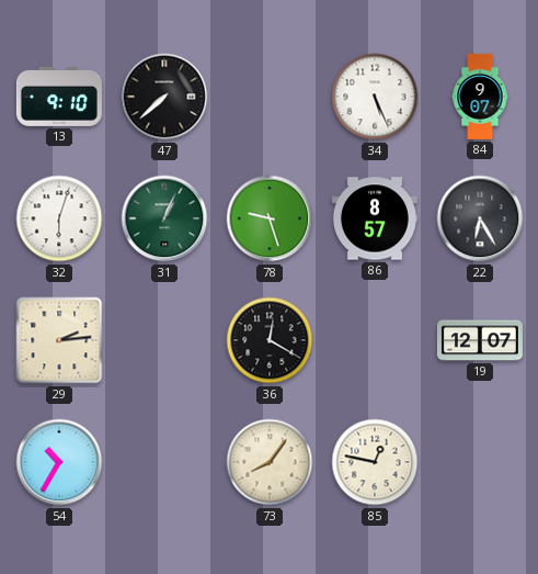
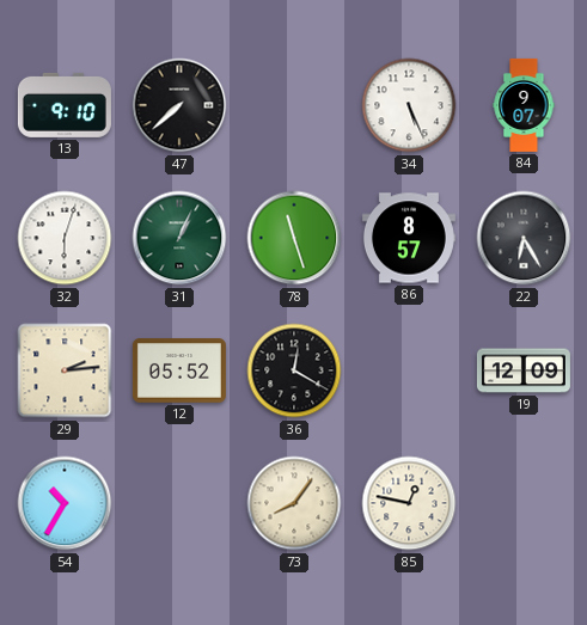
78: 9:27 -> 11:27
12: none -> 05:52
19: 12:07 -> 12:09
